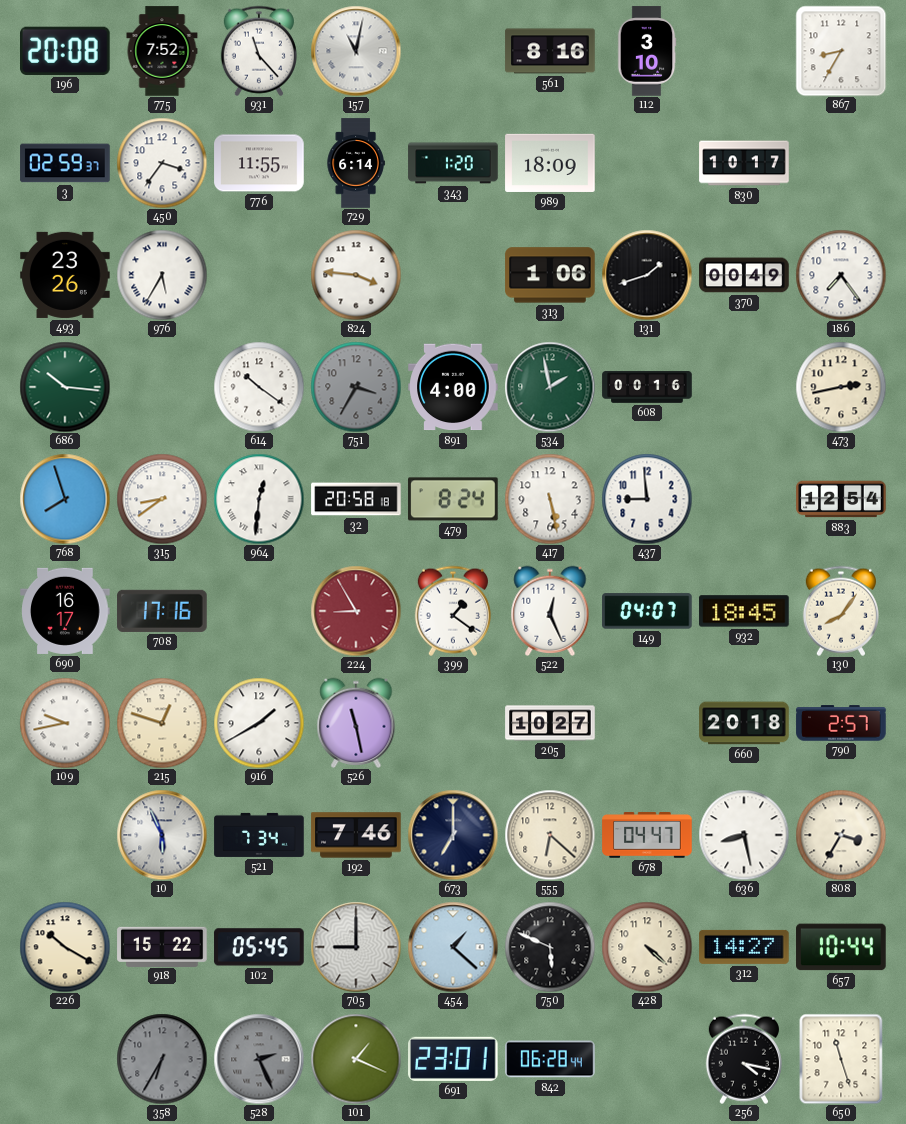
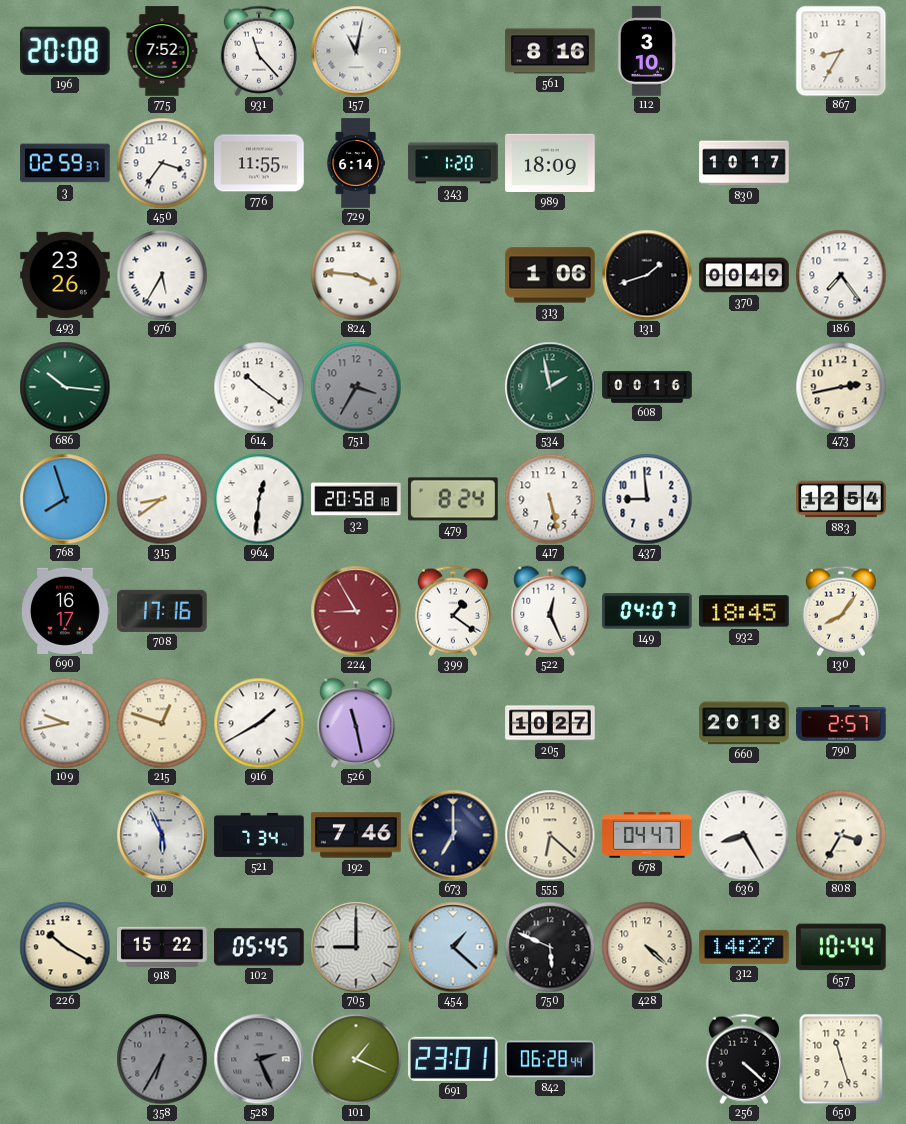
891: 4:00 -> none
636: 8:28 -> 8:25
256: 4:17 -> 4:22
